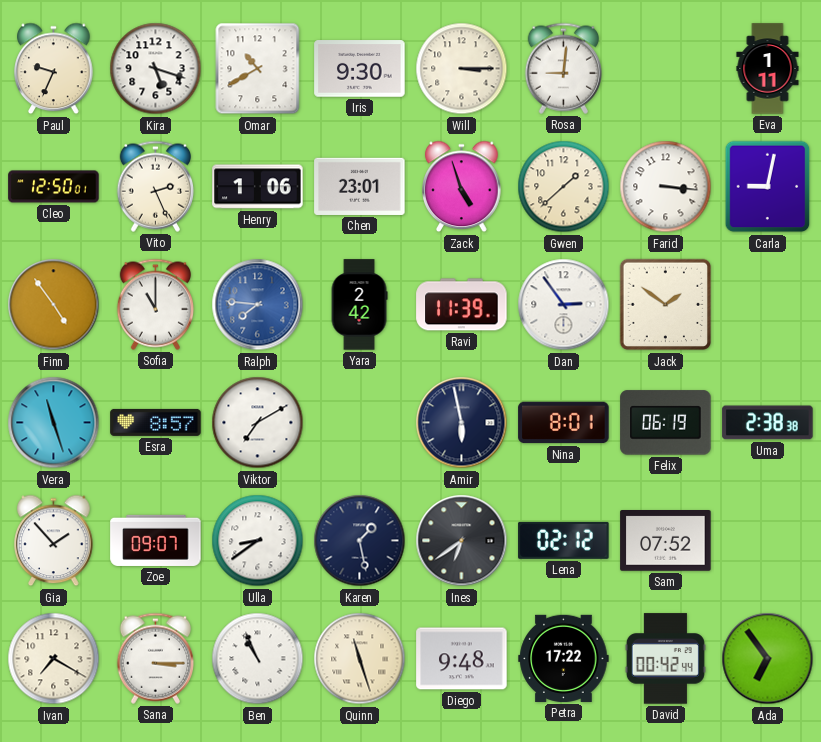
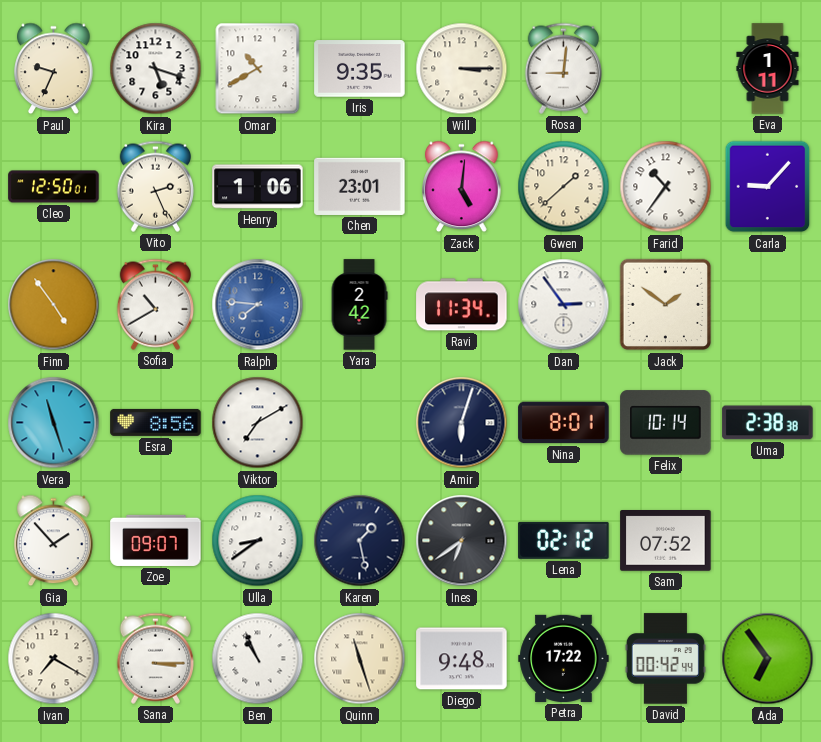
Iris: 9:30 -> 9:35
Zack: 4:57 -> 5:01
Farid: 3:16 -> 10:36
Carla: 9:02 -> 9:07
Sofia: 11:00 -> 10:40
Ravi: 11:39 -> 11:34
Esra: 8:57 -> 8:56
Amir: 5:58 -> 6:03
Felix: 06:19 -> 10:14
